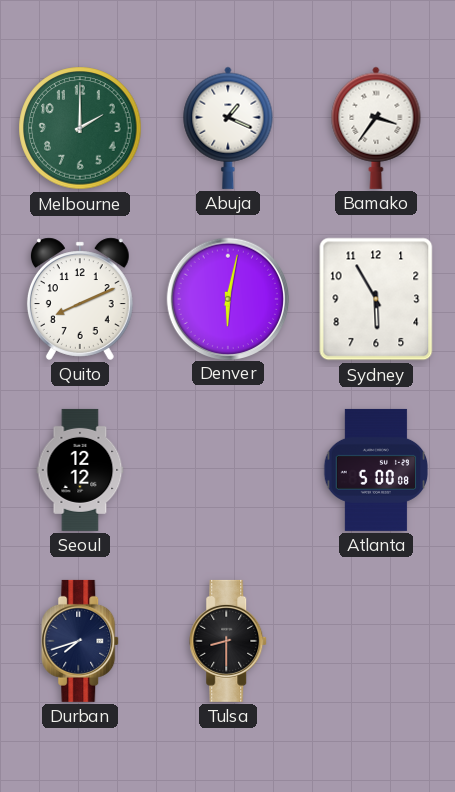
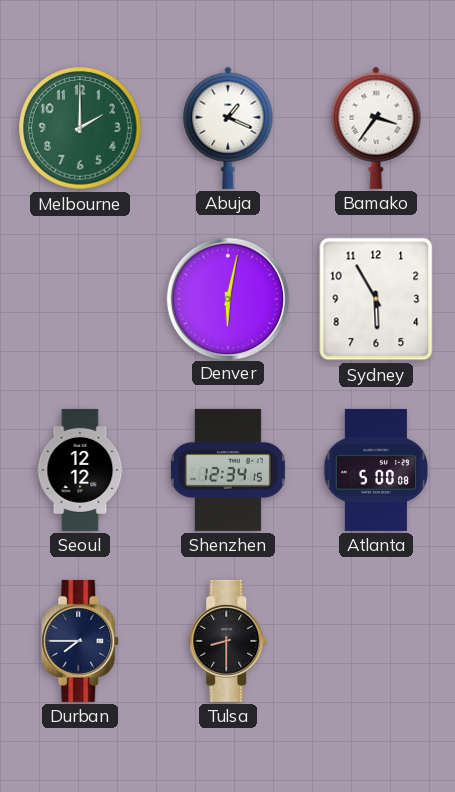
Quito: 8:11 -> none
Shenzhen: none -> 12:34
Durban: 7:42 -> 7:45
